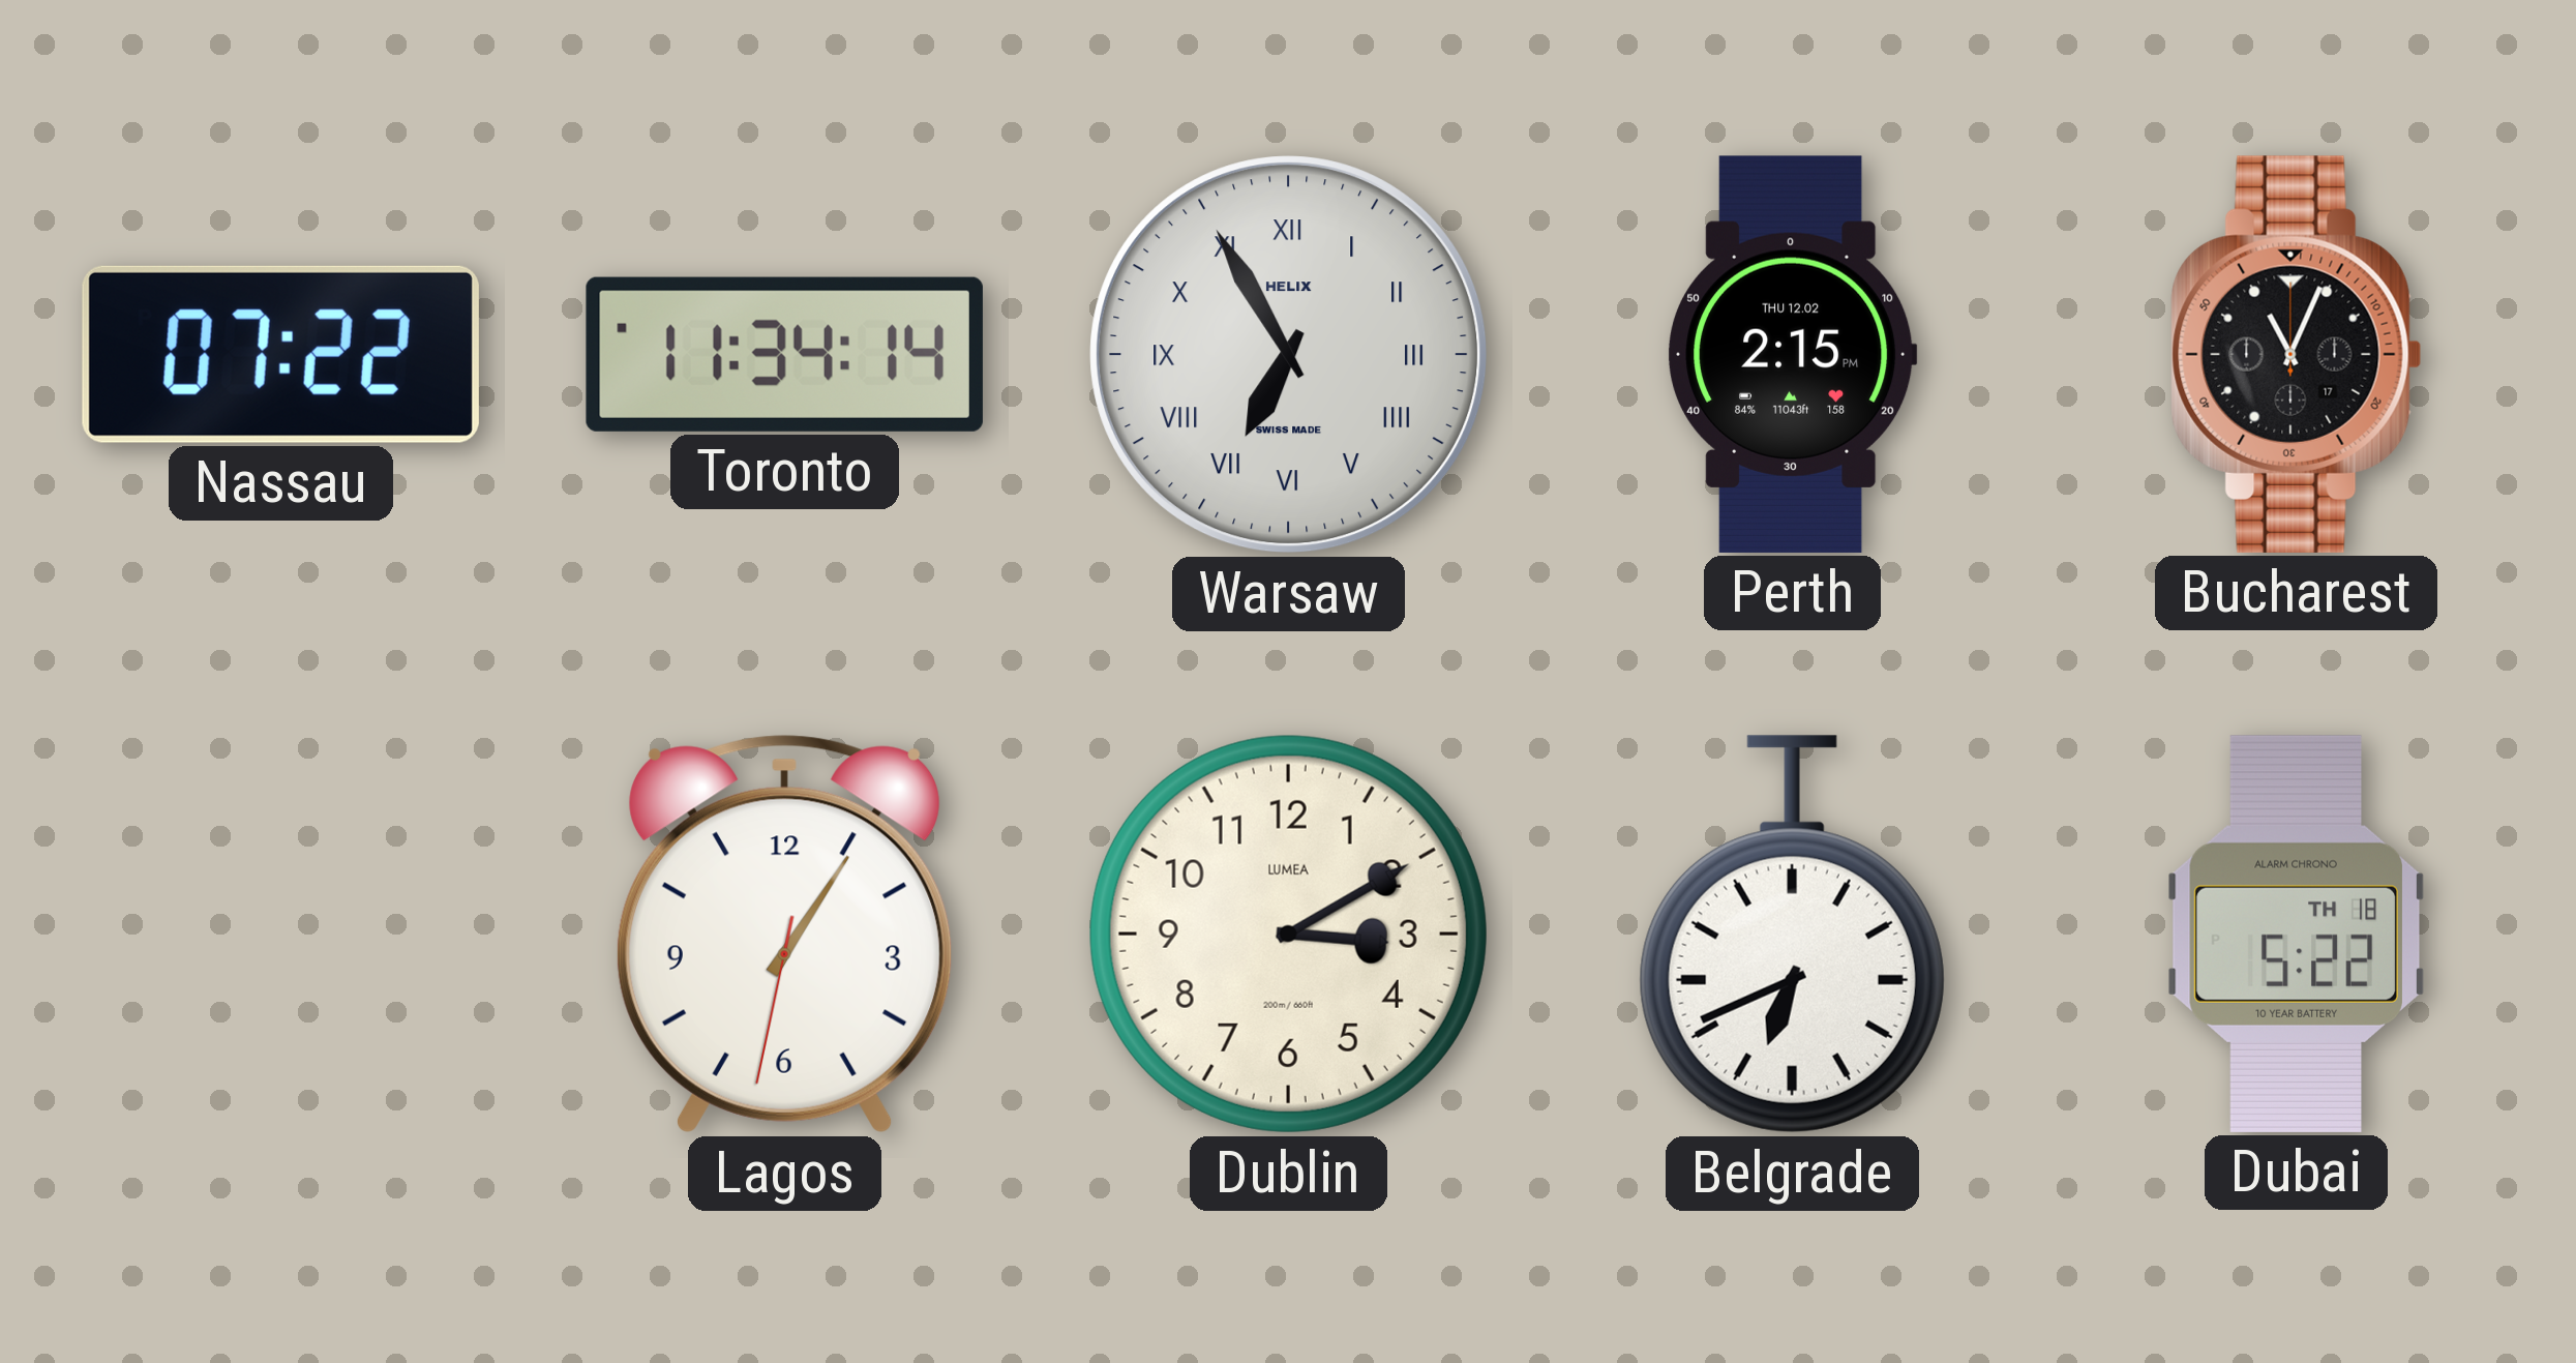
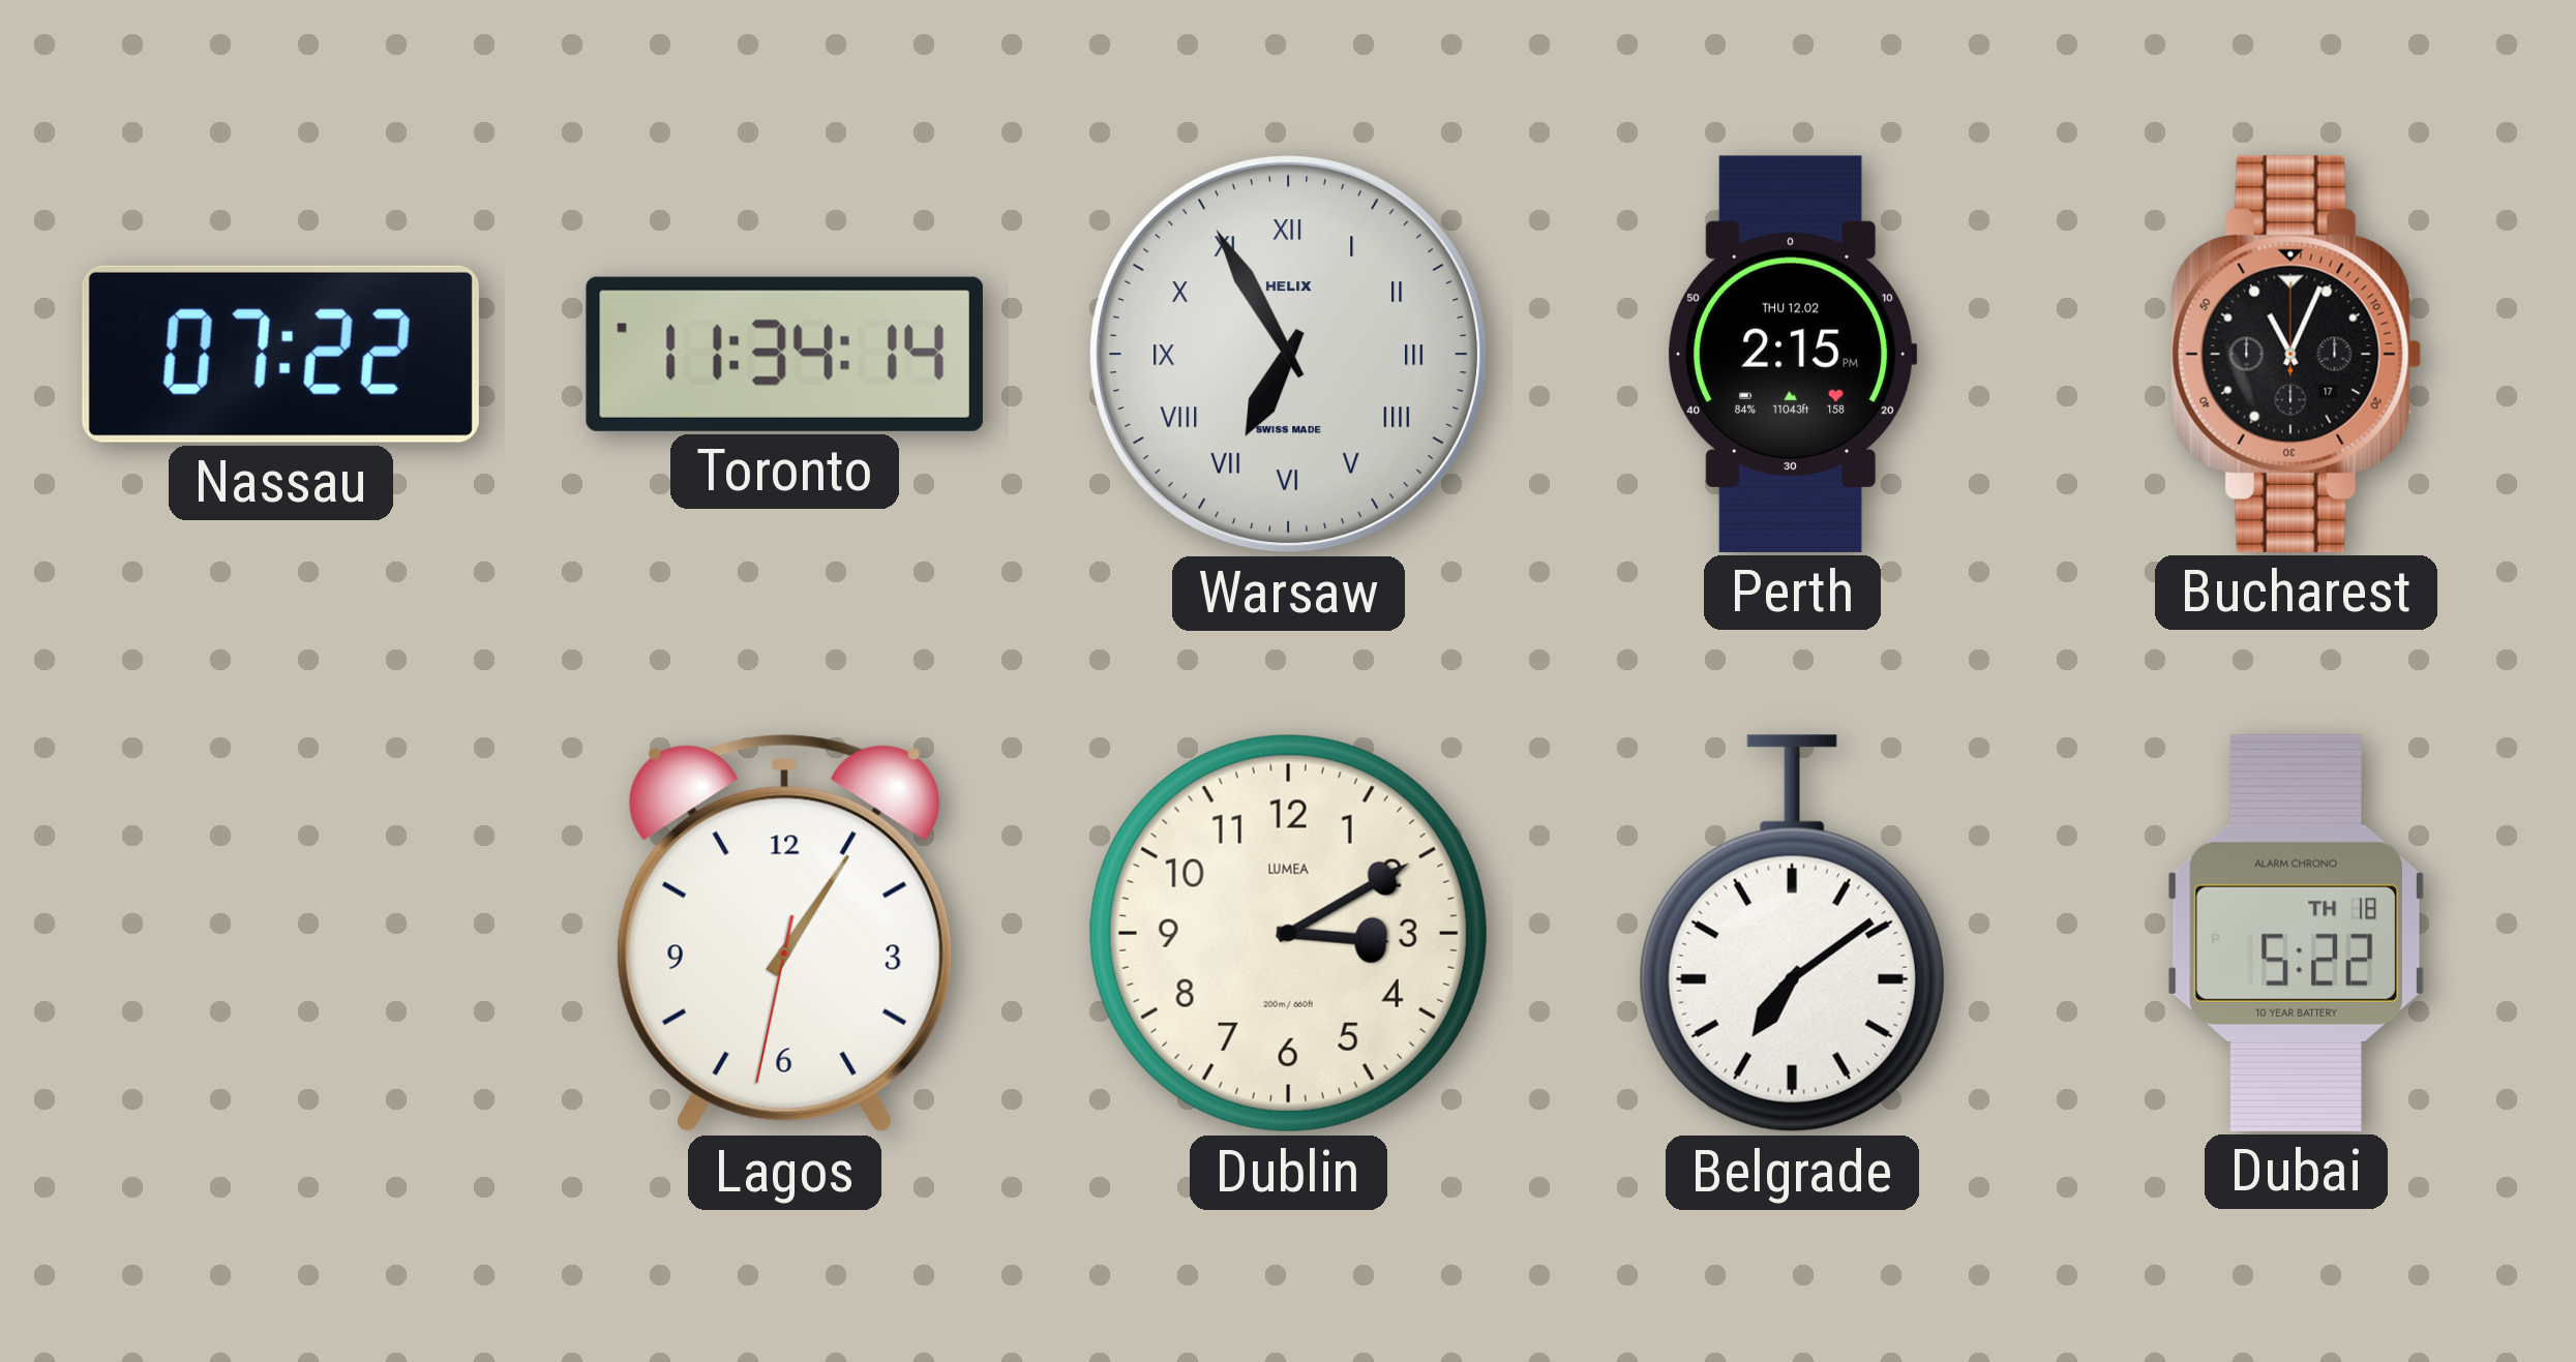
Belgrade: 6:41 -> 7:09
